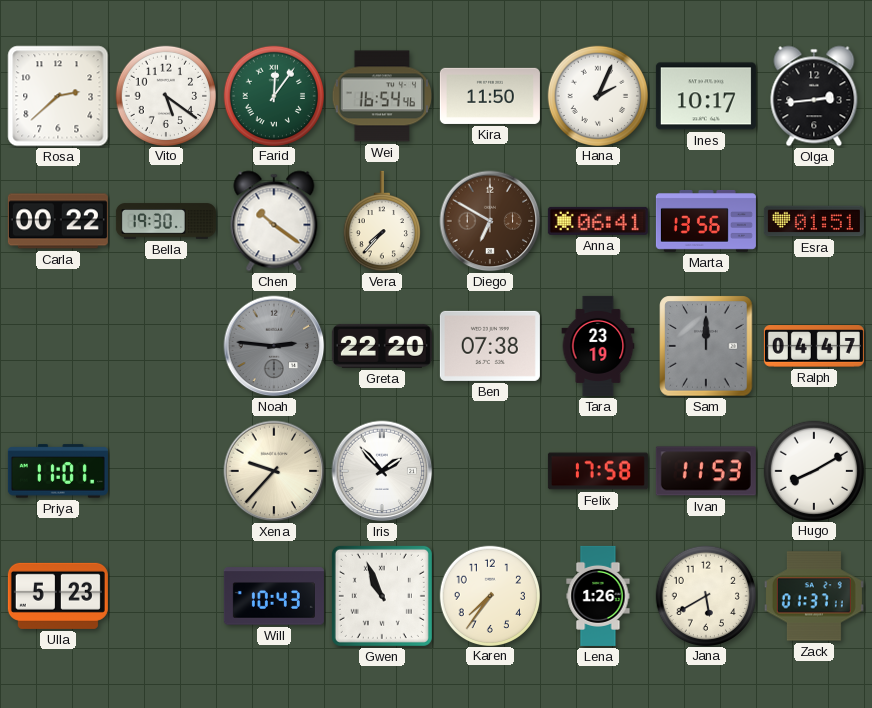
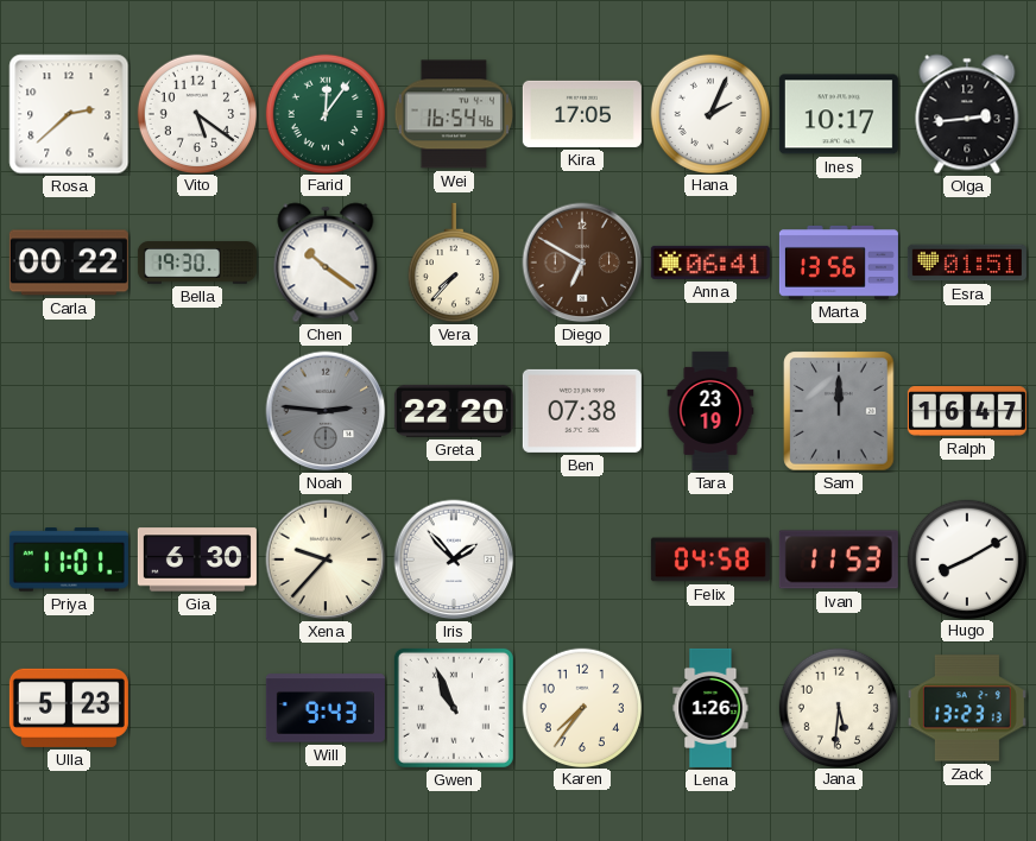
Kira: 11:50 -> 17:05
Ralph: 04:47 -> 16:47
Gia: none -> 6:30
Felix: 17:58 -> 04:58
Will: 10:43 -> 9:43
Jana: 5:40 -> 5:31
Zack: 01:37 -> 13:23
